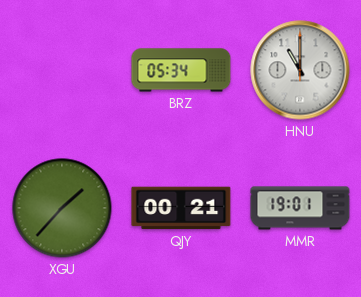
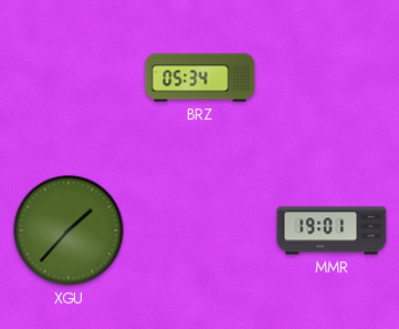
HNU: 11:00 -> none
QJY: 00:21 -> none
